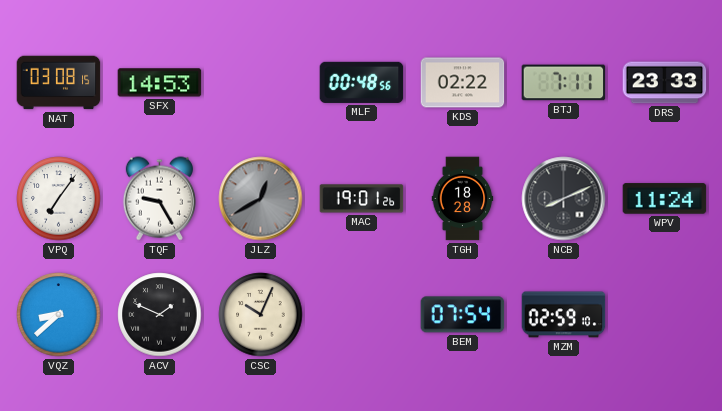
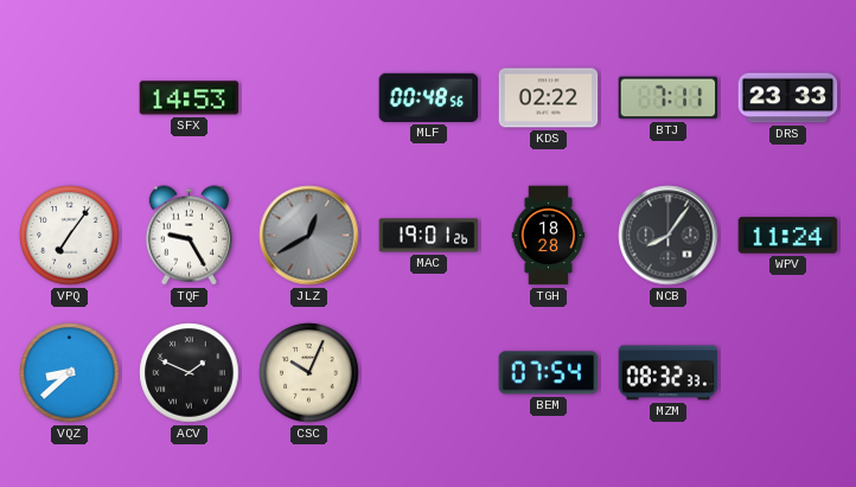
NAT: 03:08 -> none
NCB: 8:11 -> 8:06
MZM: 02:59 -> 08:32
